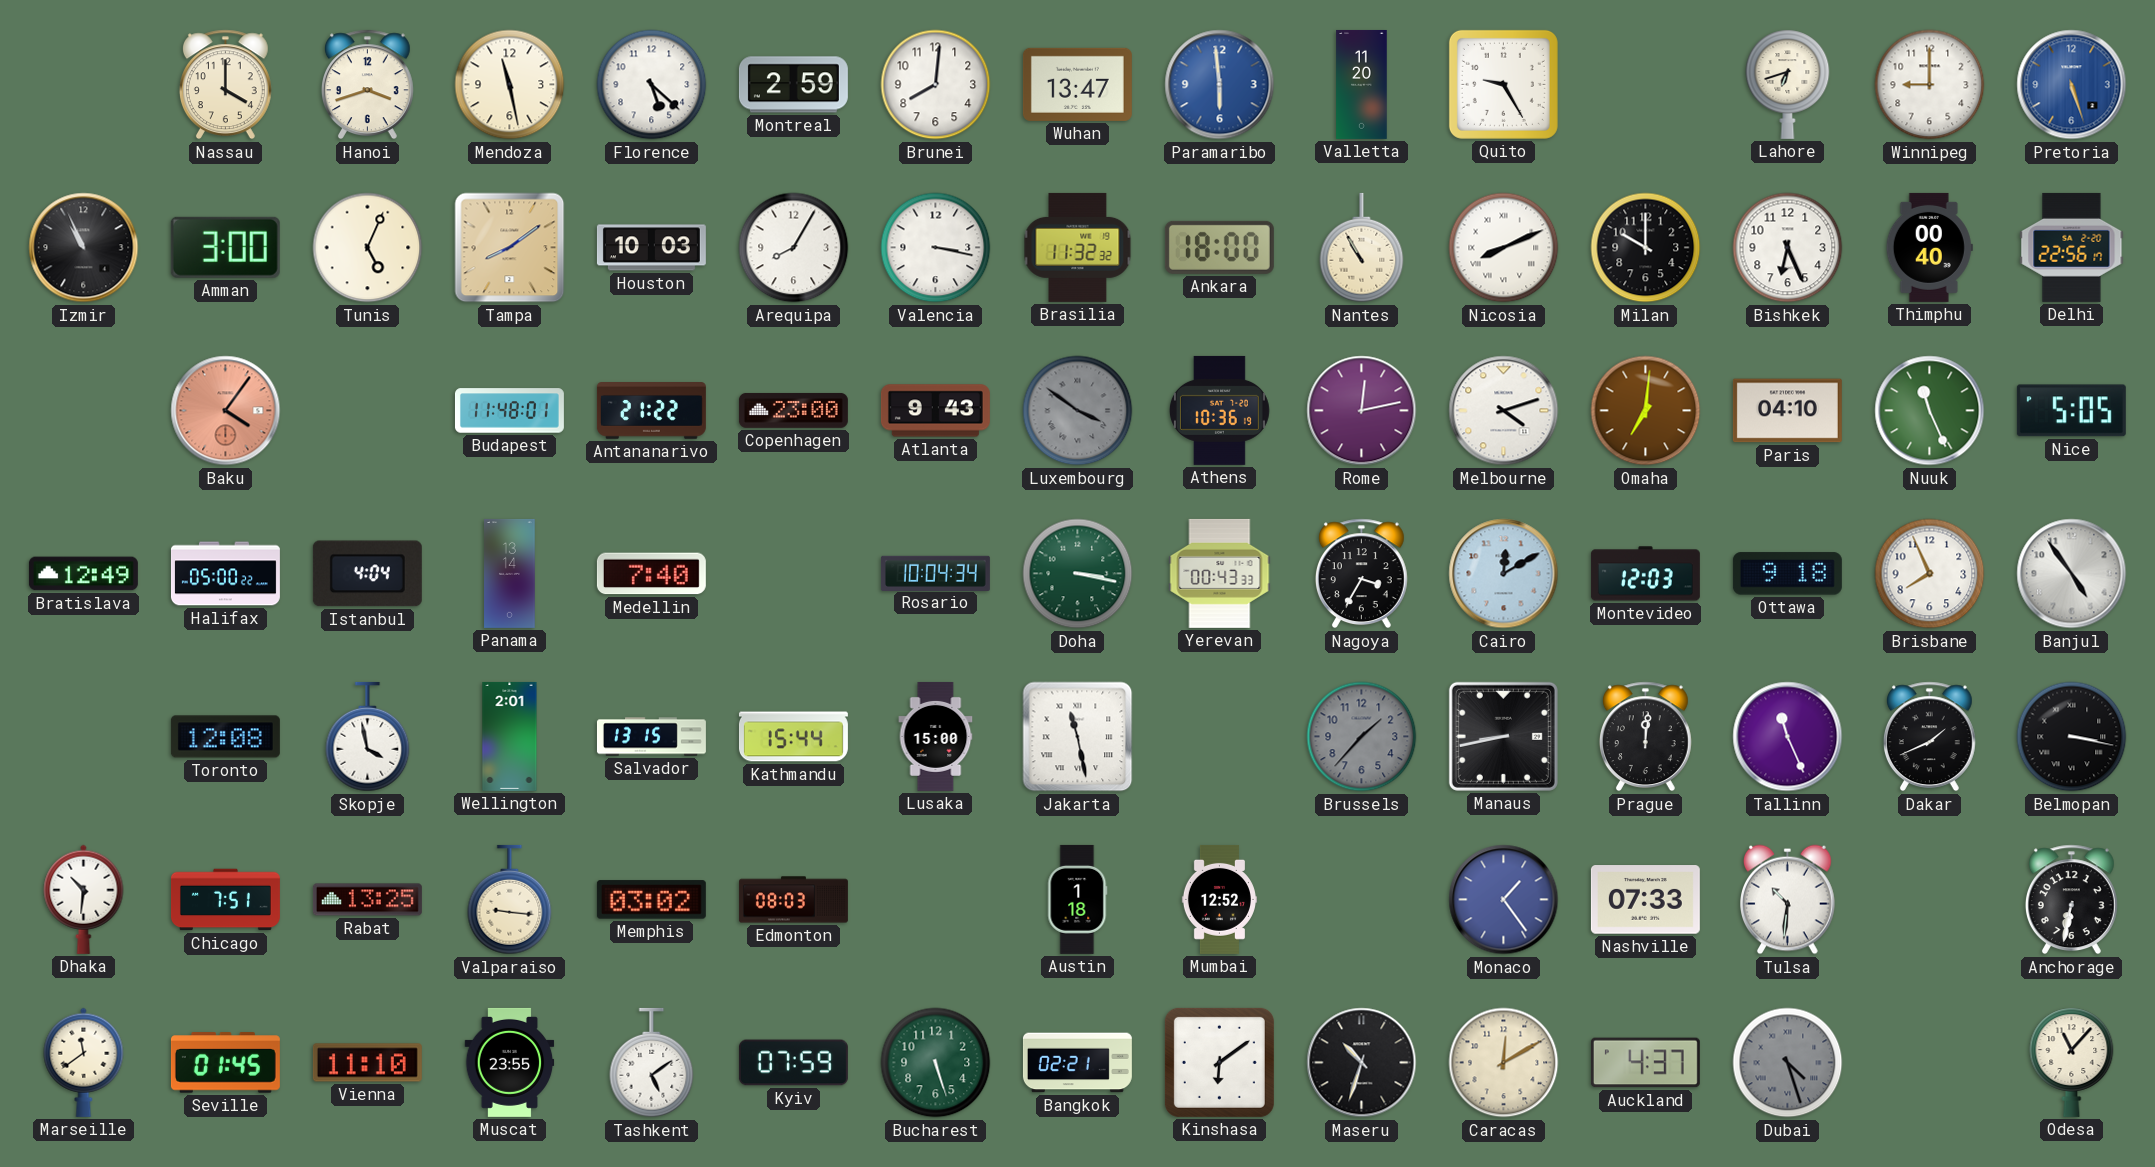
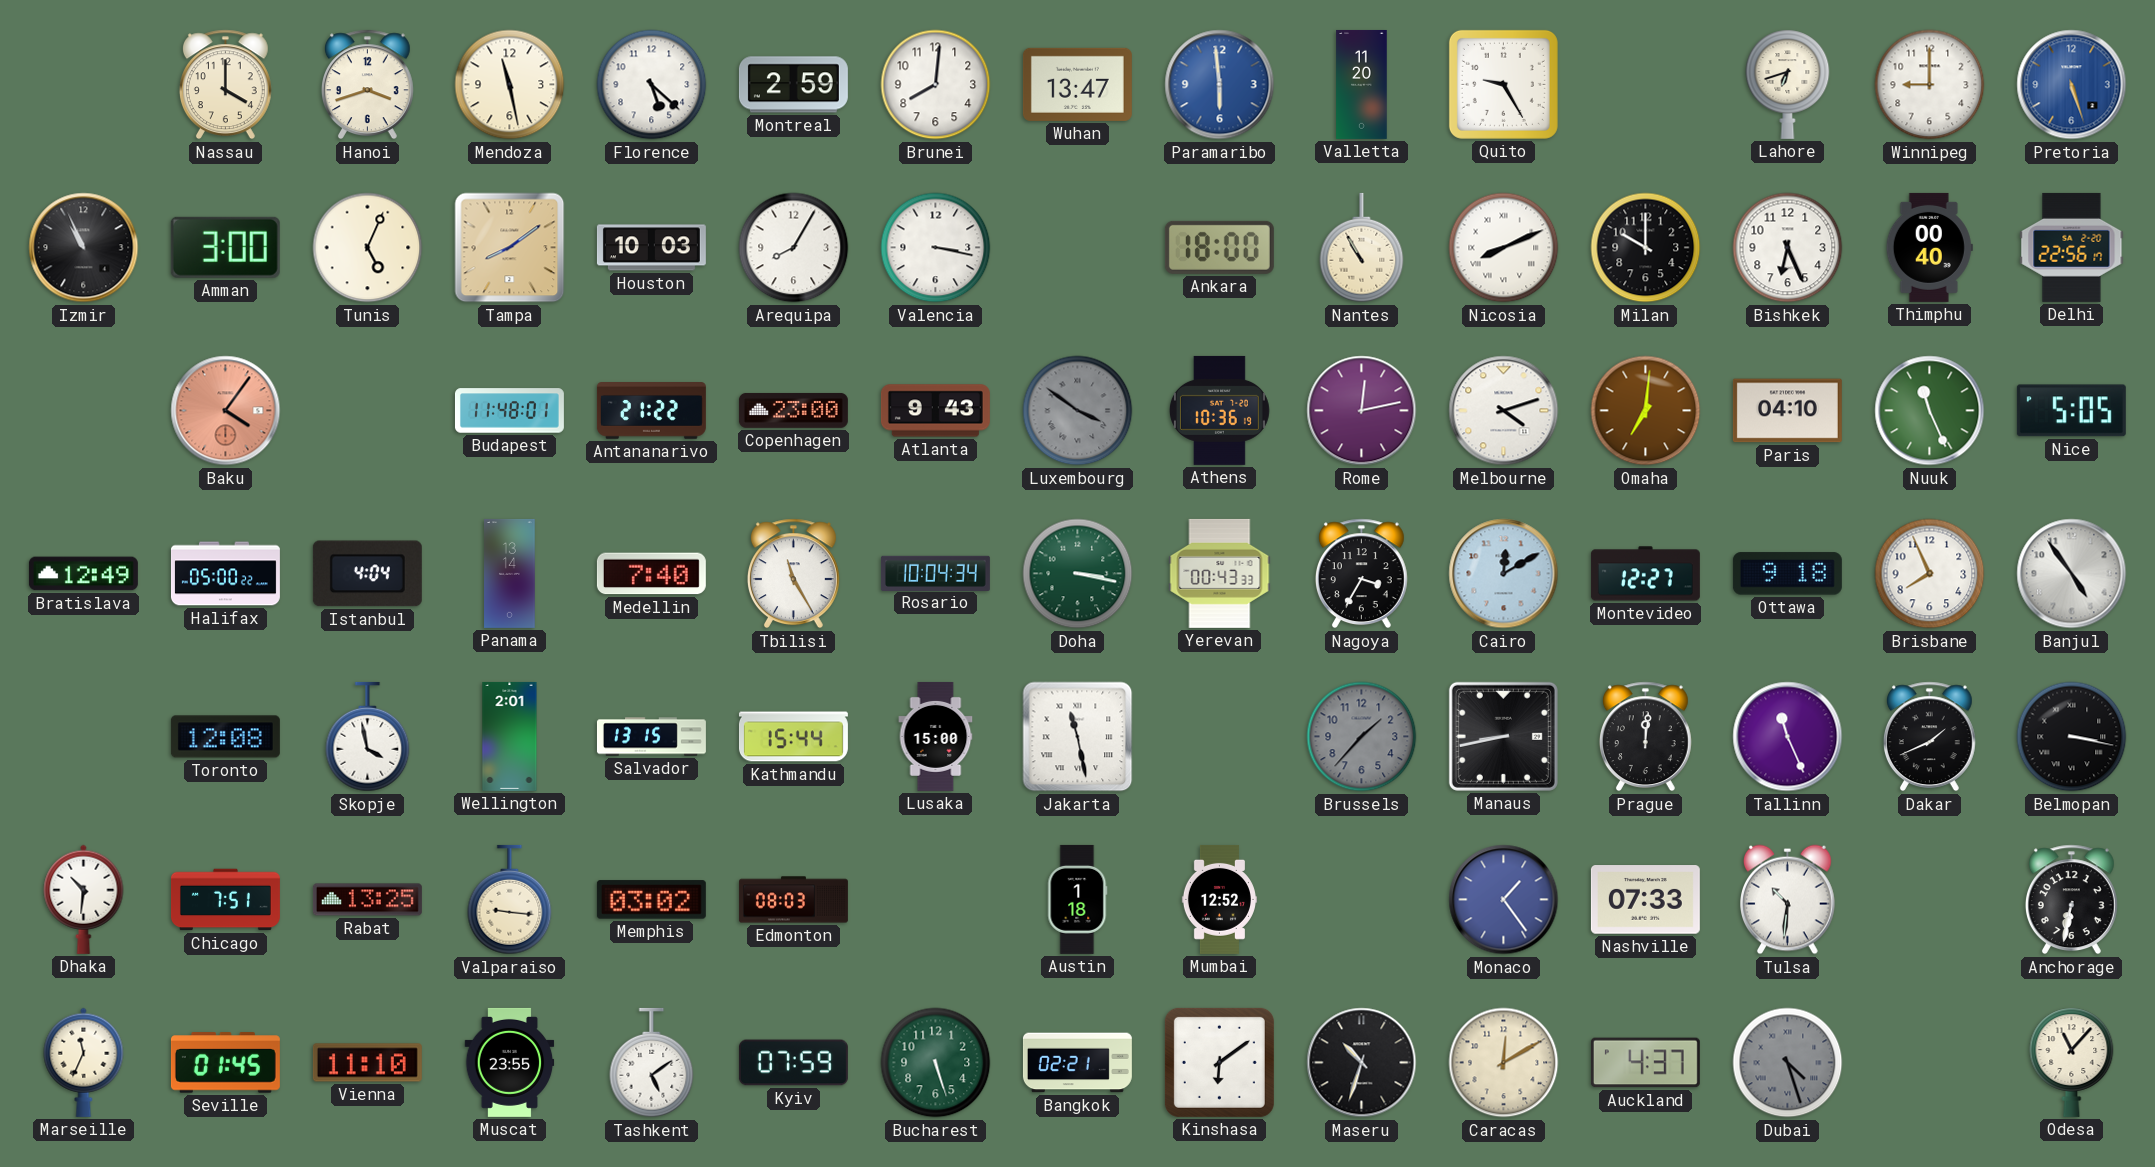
Brasilia: 11:32 -> none
Tbilisi: none -> 11:25
Montevideo: 12:03 -> 12:27
Marseille: 11:39 -> 11:34
